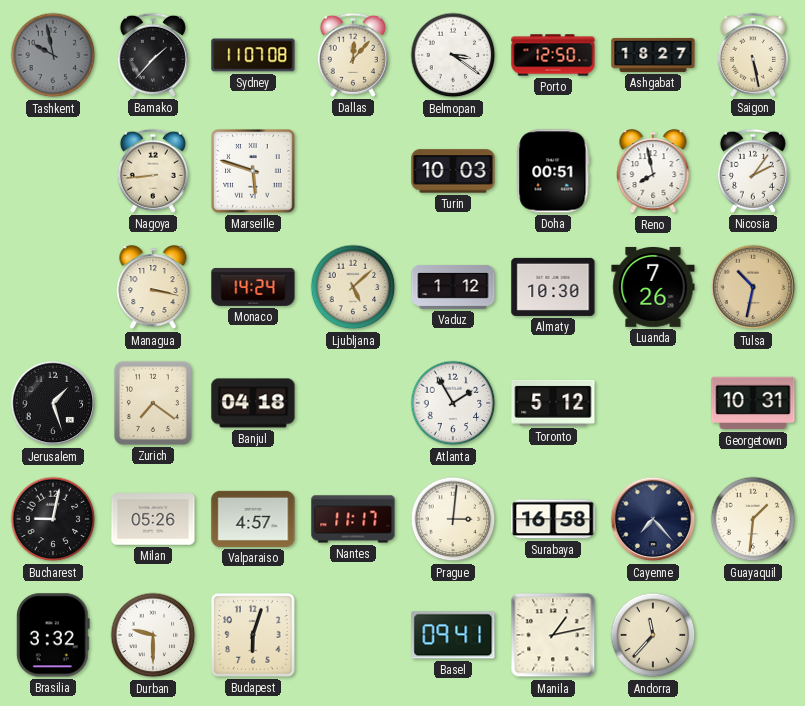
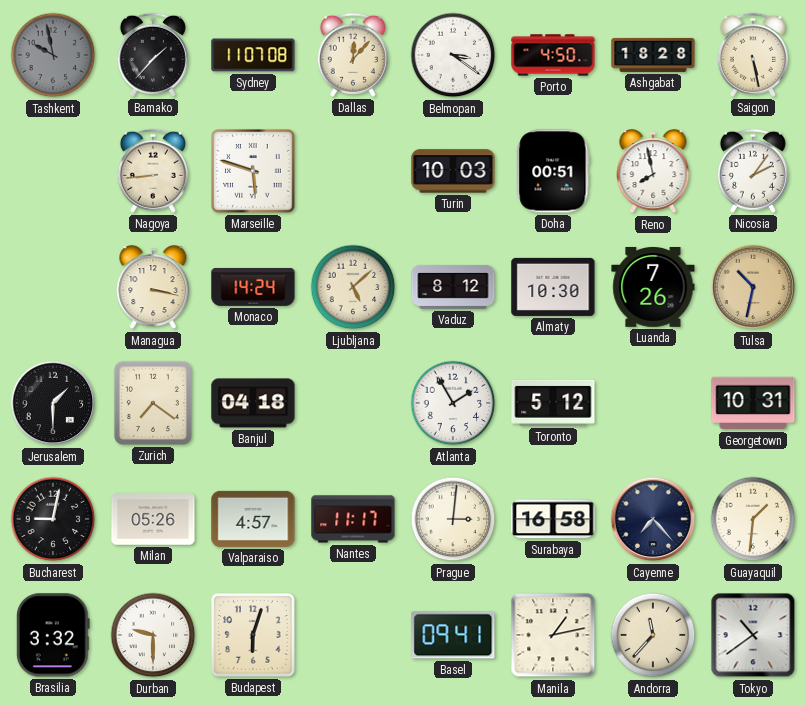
Porto: 12:50 -> 4:50
Ashgabat: 18:27 -> 18:28
Vaduz: 1:12 -> 8:12
Jerusalem: 1:27 -> 1:30
Tokyo: none -> 10:39
